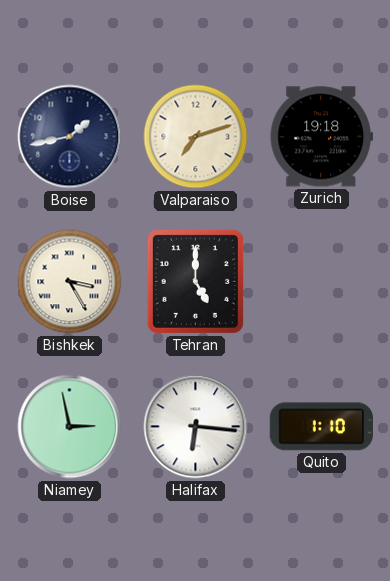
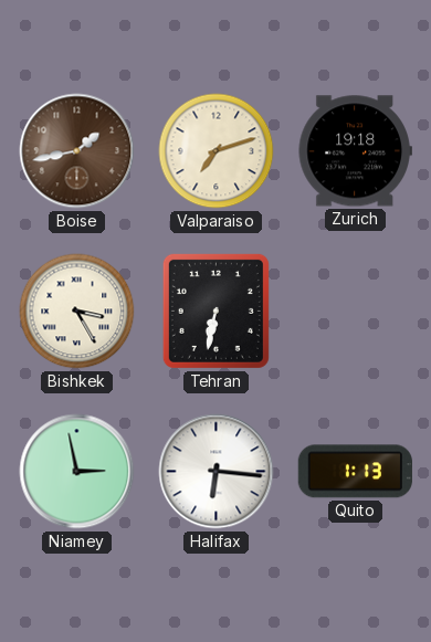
Boise dial: navy -> brown
Tehran: 5:00 -> 6:32
Quito: 1:10 -> 1:13
